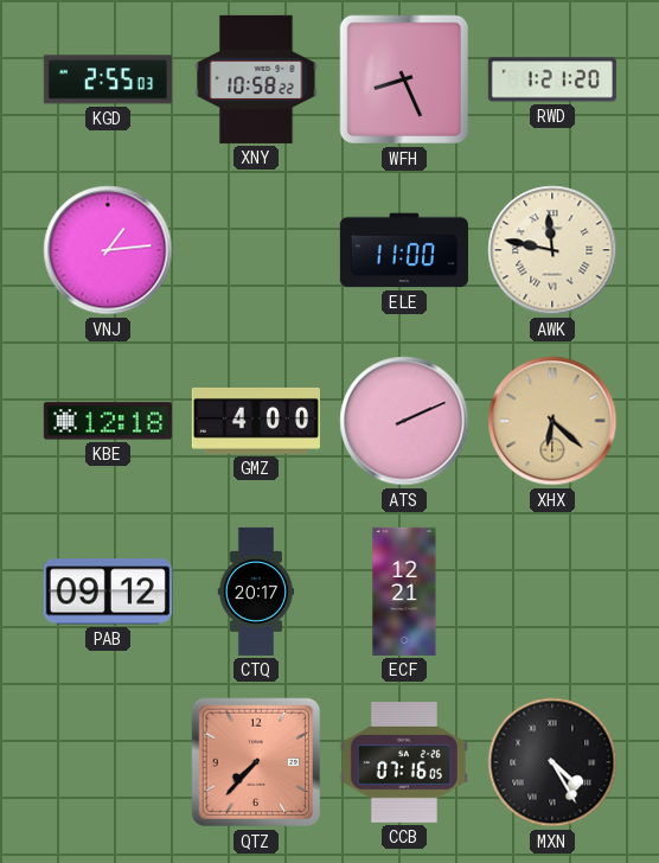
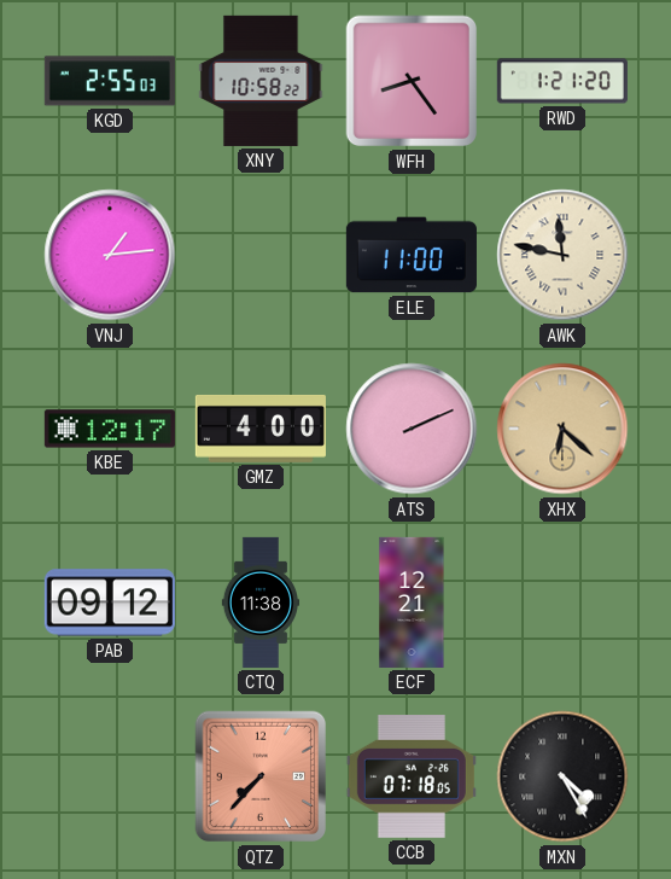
WFH: 8:26 -> 8:24
KBE: 12:18 -> 12:17
CTQ: 20:17 -> 11:38
CCB: 07:16 -> 07:18
